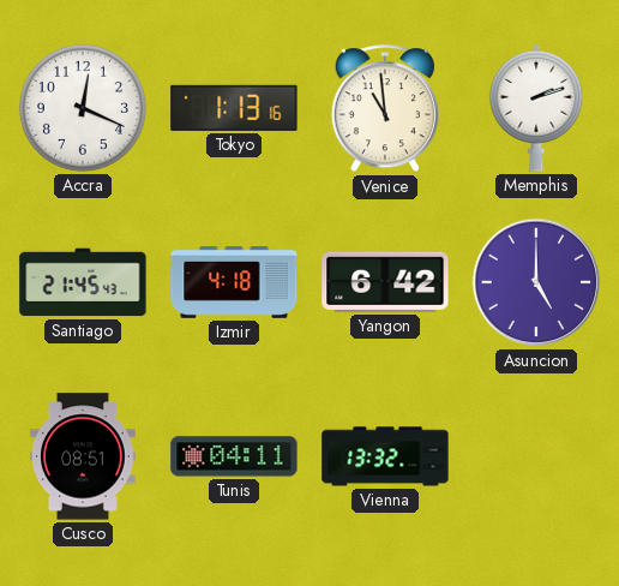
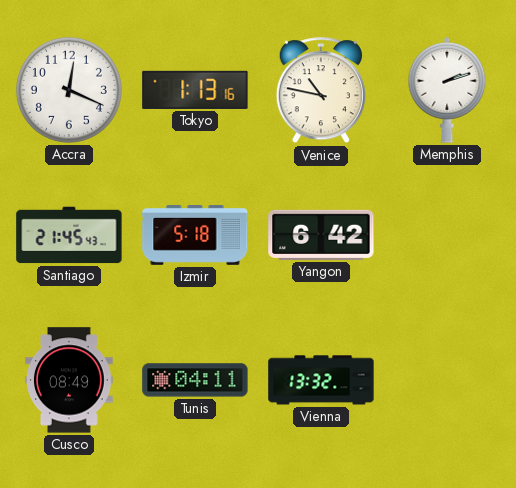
Venice: 10:59 -> 10:47
Izmir: 4:18 -> 5:18
Asuncion: 5:00 -> none
Cusco: 08:51 -> 08:49
